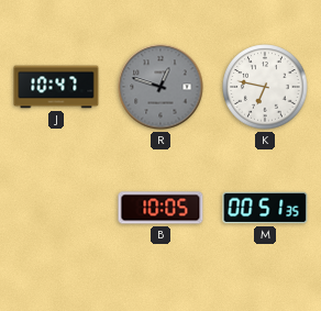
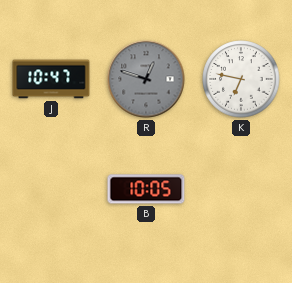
M: 00:51 -> none
